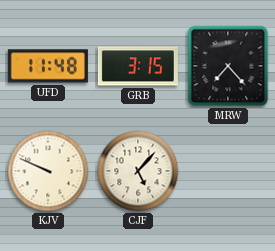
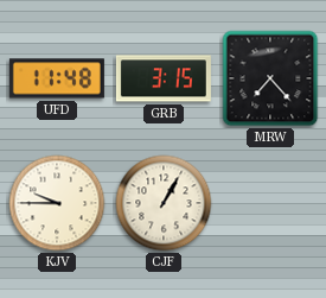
KJV: 9:49 -> 9:45
CJF: 5:07 -> 1:05
